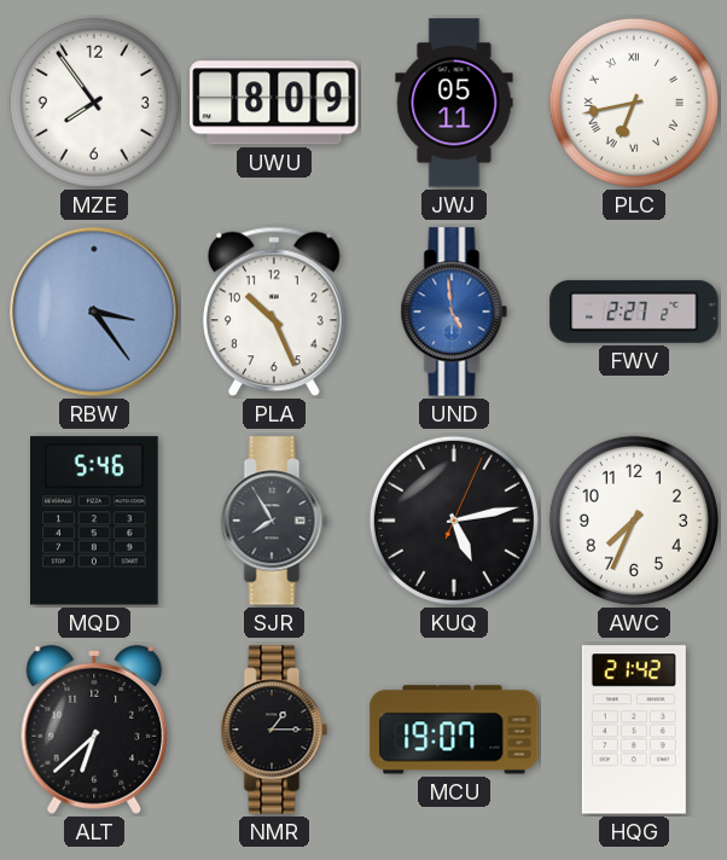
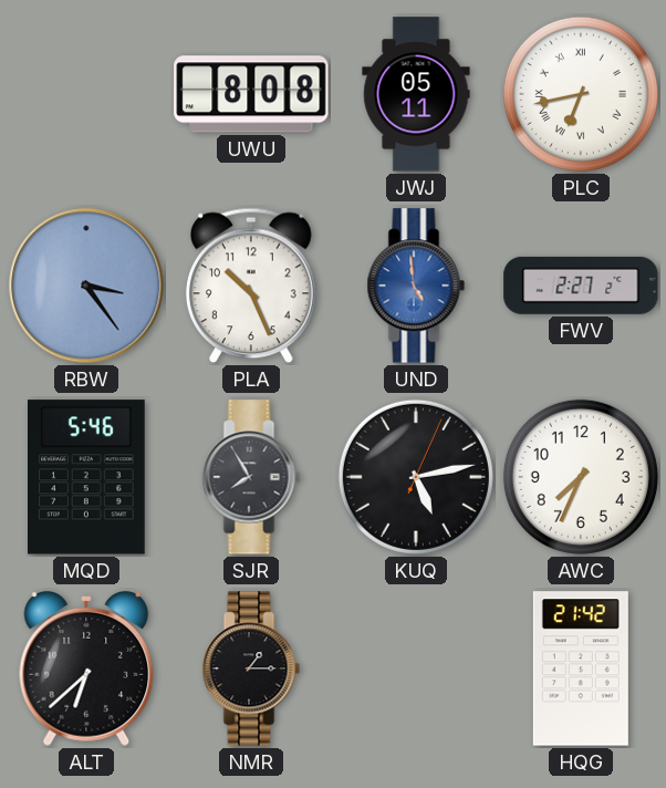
MZE: 7:54 -> none
UWU: 8:09 -> 8:08
MCU: 19:07 -> none
